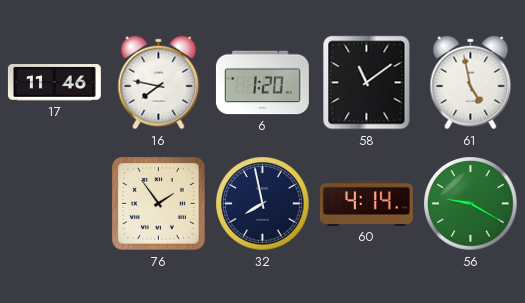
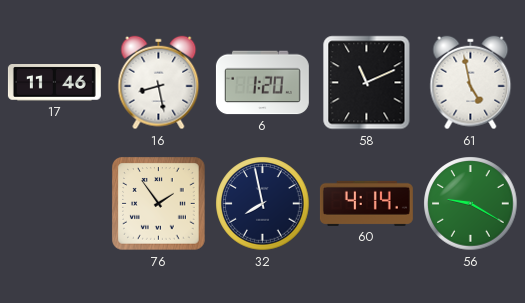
16: 7:47 -> 8:28
58: 11:09 -> 11:11
